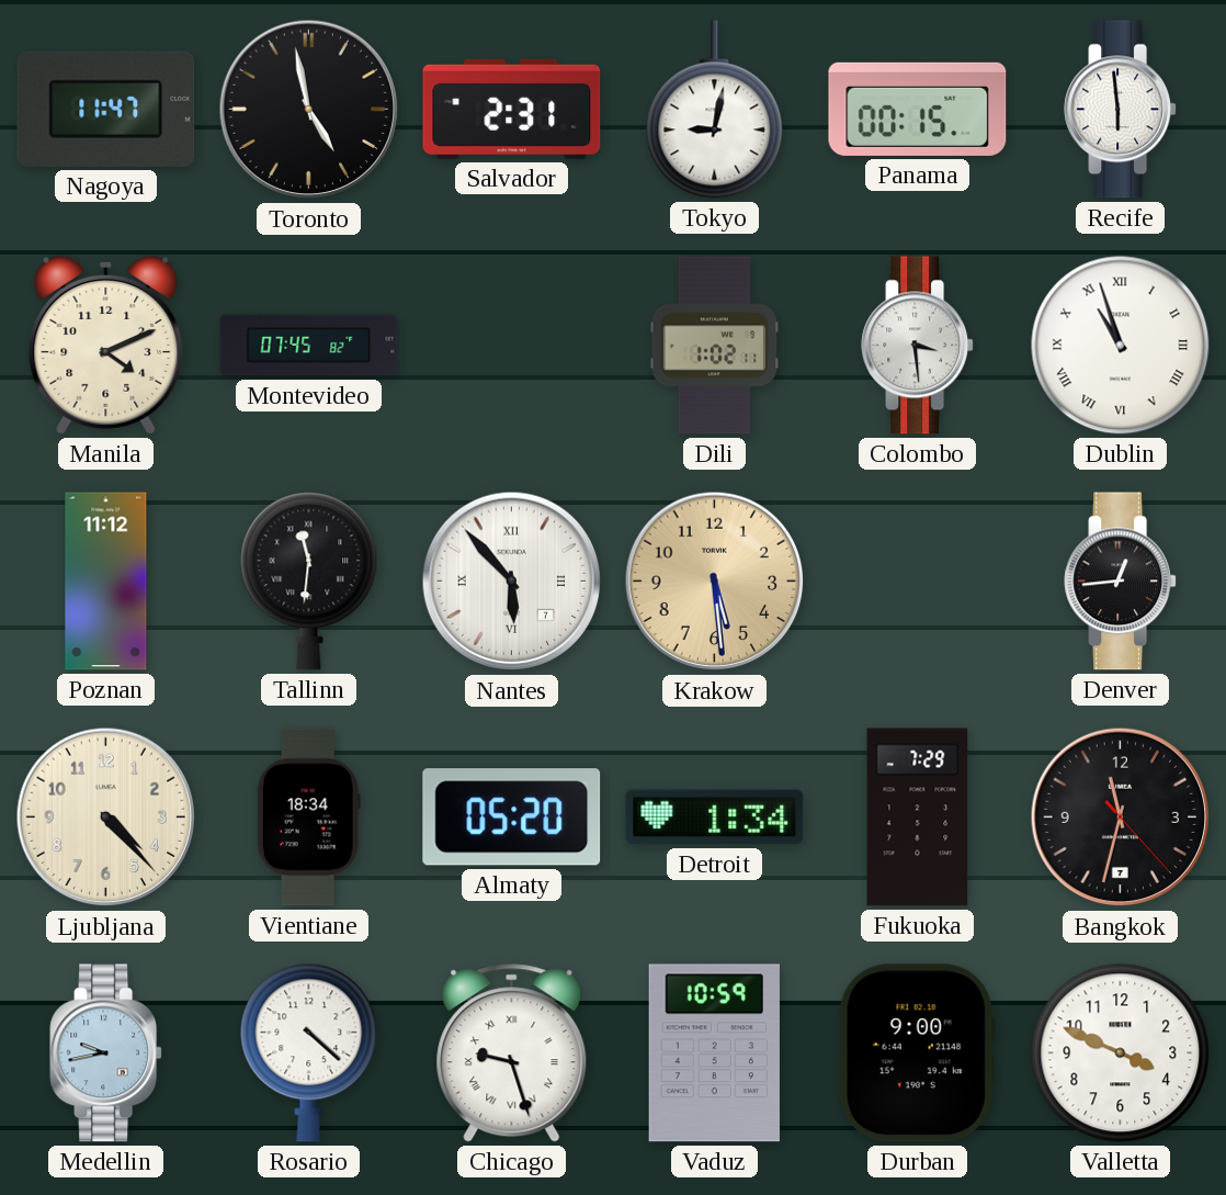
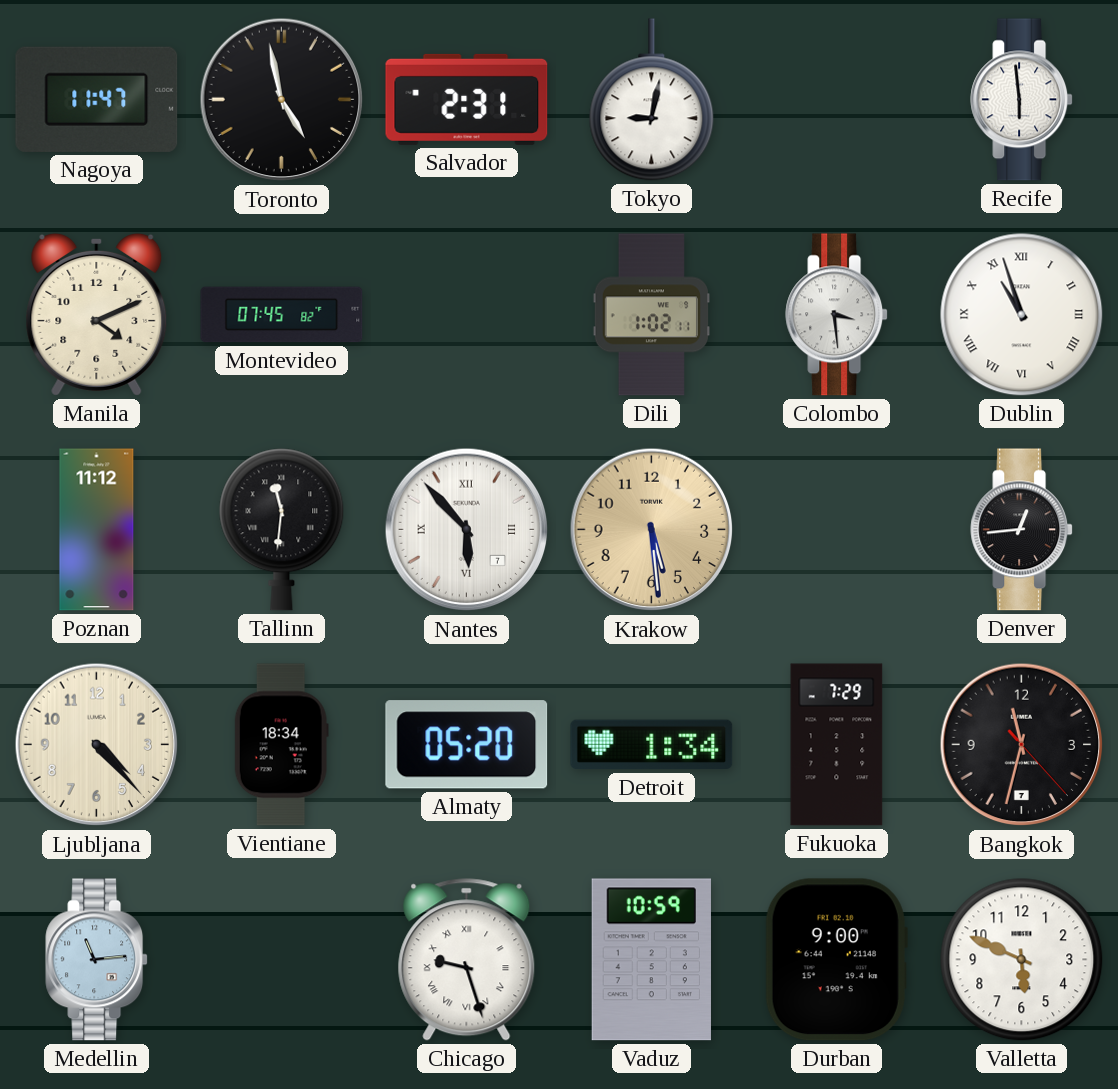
Panama: 00:15 -> none
Medellin: 9:43 -> 11:14
Rosario: 4:22 -> none
Valletta: 3:49 -> 5:49
